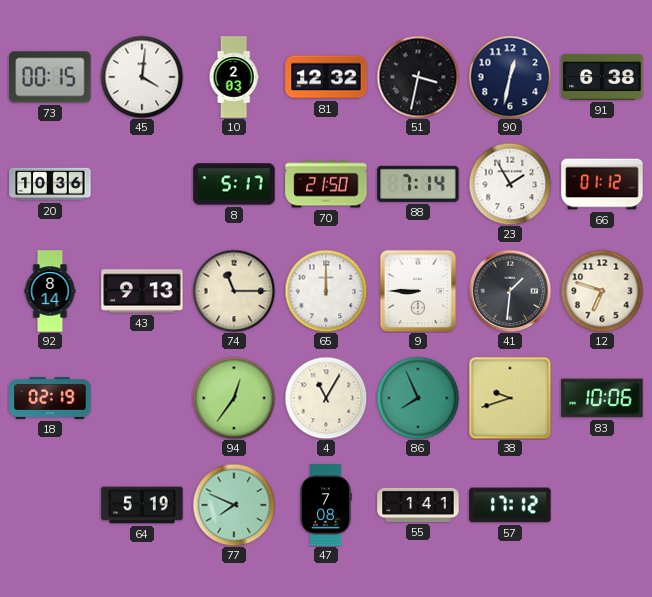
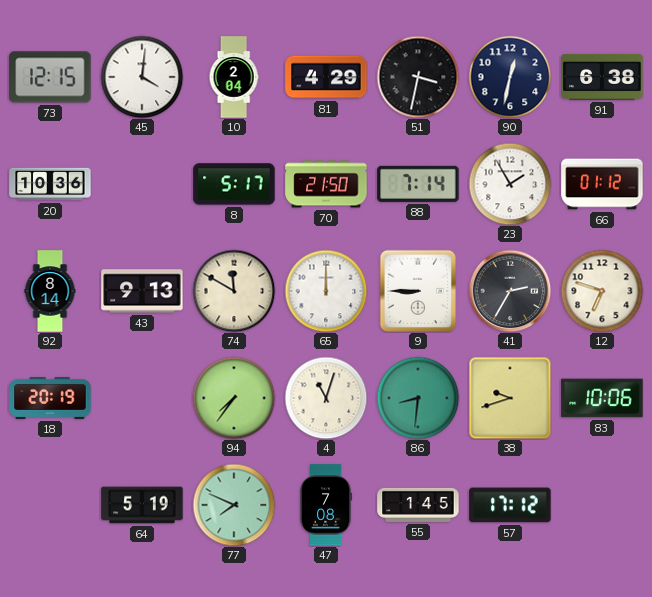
73: 00:15 -> 12:15
10: 2:03 -> 2:04
81: 12:32 -> 4:29
74: 11:15 -> 11:50
41: 1:31 -> 2:35
18: 02:19 -> 20:19
94: 12:36 -> 7:36
4: 11:05 -> 11:03
86: 7:56 -> 8:31
55: 1:41 -> 1:45
